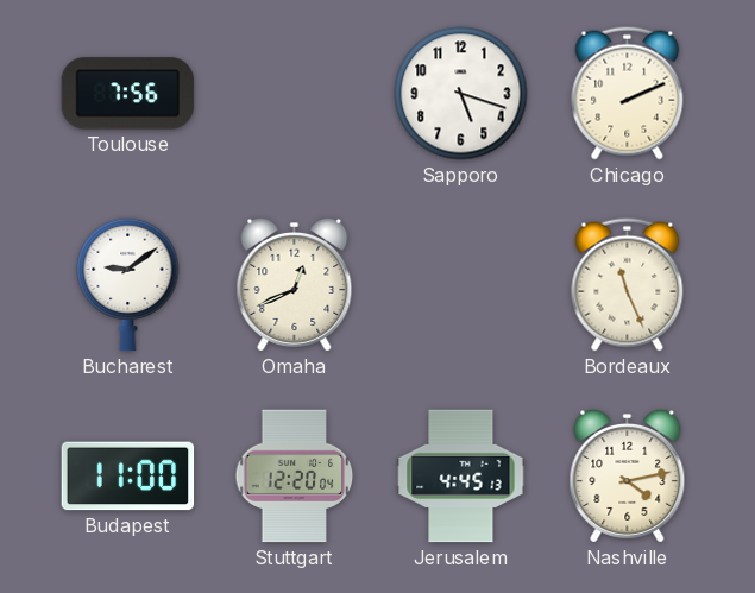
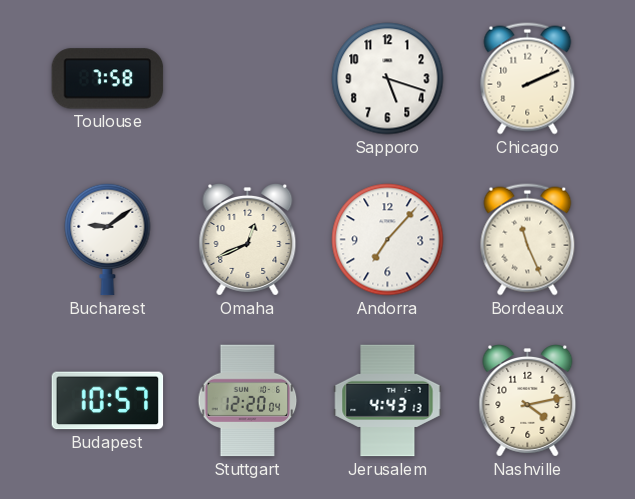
Toulouse: 7:56 -> 7:58
Andorra: none -> 7:07
Budapest: 11:00 -> 10:57
Jerusalem: 4:45 -> 4:43
